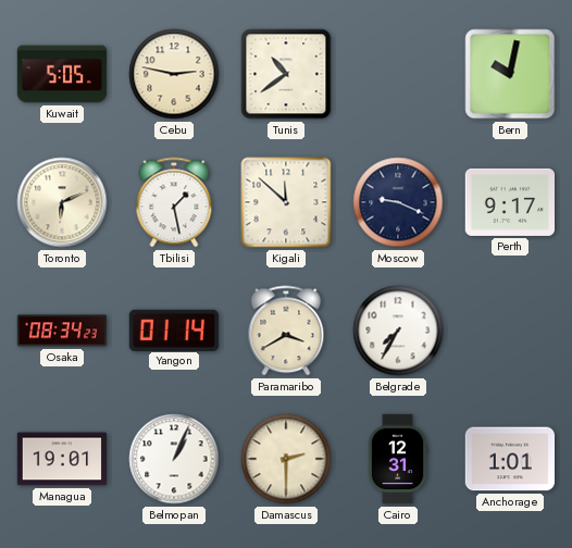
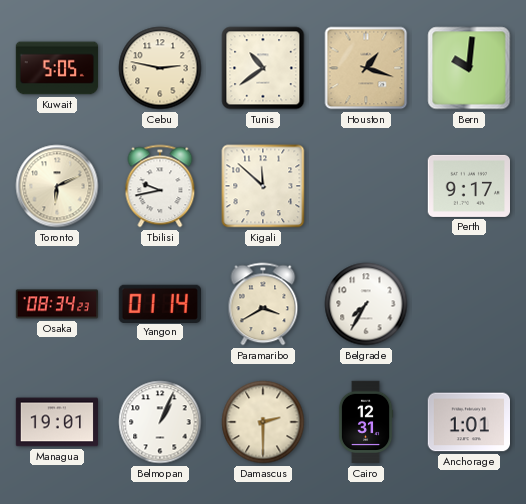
Houston: none -> 1:18
Bern: 10:02 -> 10:01
Tbilisi: 1:28 -> 9:43
Moscow: 9:19 -> none
